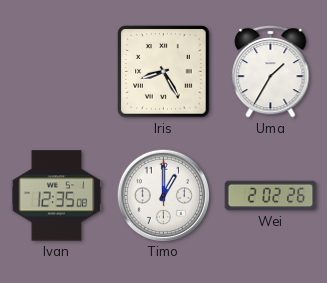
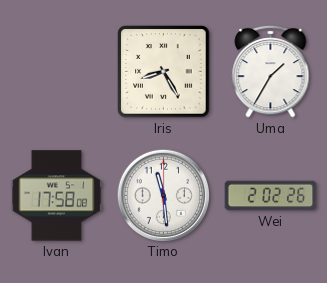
Ivan: 12:35 -> 17:58
Timo: 1:00 -> 11:29
